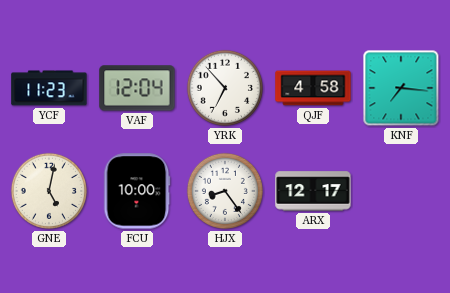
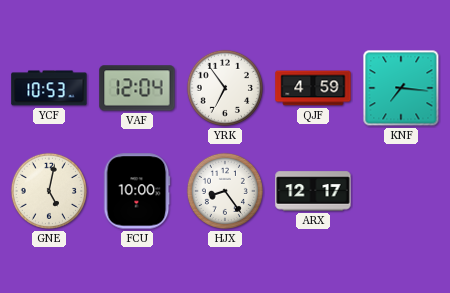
YCF: 11:23 -> 10:53
YRK: 6:53 -> 6:54
QJF: 4:58 -> 4:59
